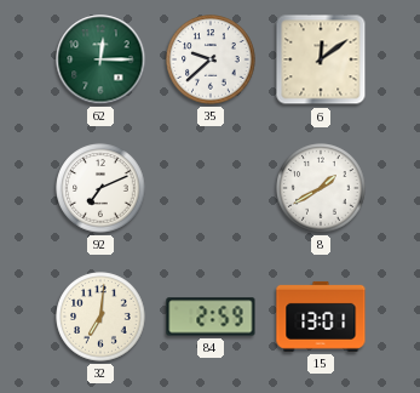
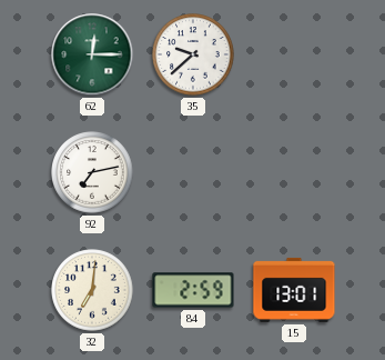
6: 12:09 -> none
92: 7:11 -> 7:13
8: 1:40 -> none
